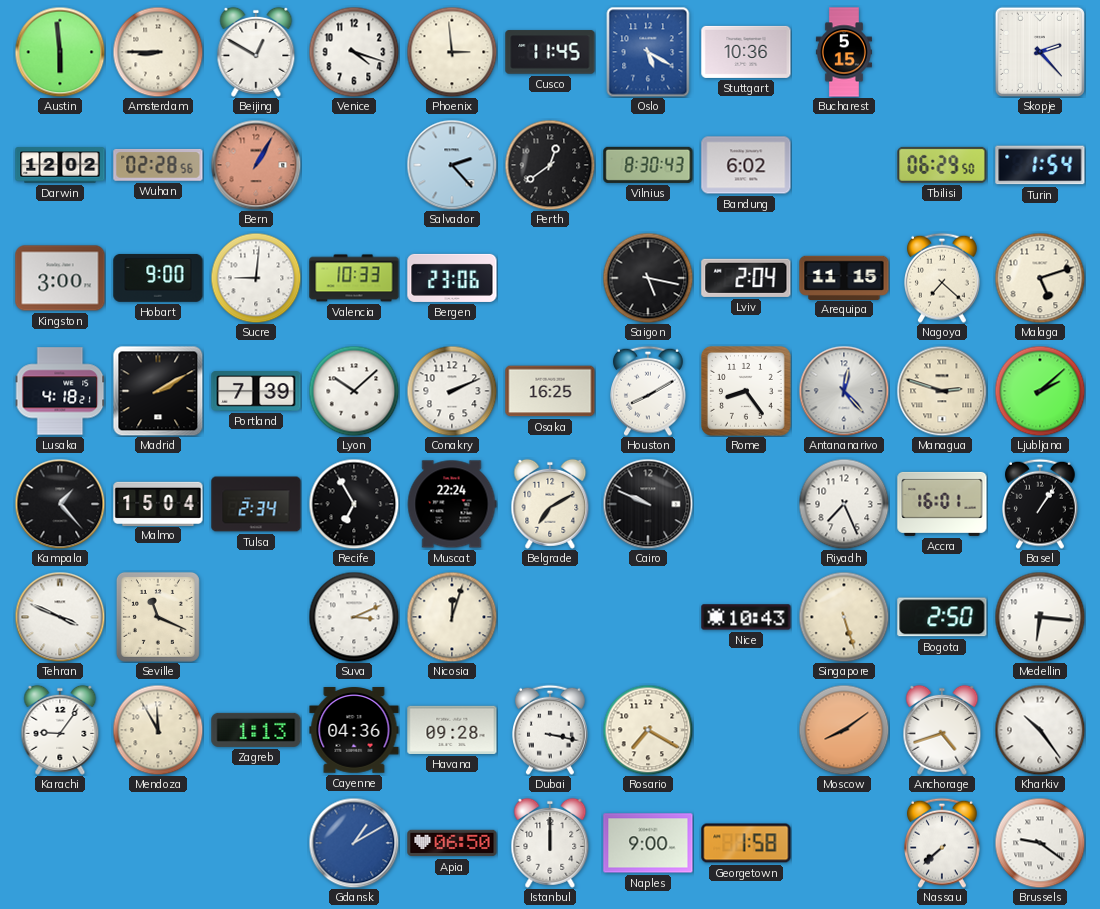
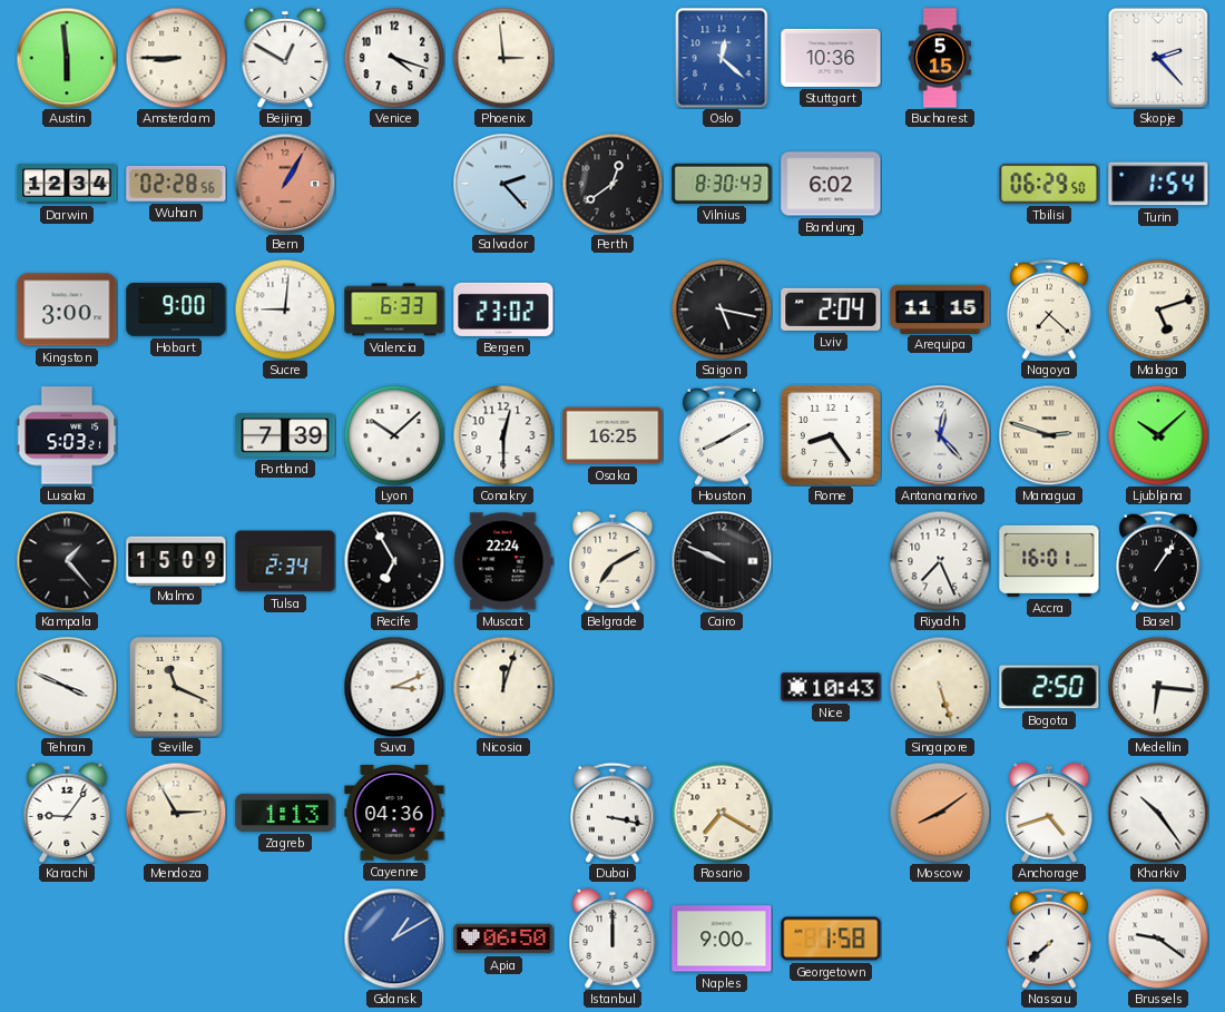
Cusco: 11:45 -> none
Oslo: 5:20 -> 12:22
Darwin: 12:02 -> 12:34
Valencia: 10:33 -> 6:33
Bergen: 23:06 -> 23:02
Lusaka: 4:18 -> 5:03
Madrid: 2:10 -> none
Conakry: 2:11 -> 12:30
Ljubljana: 2:08 -> 10:08
Malmo: 15:04 -> 15:09
Mendoza: 11:55 -> 2:55
Havana: 09:28 -> none
